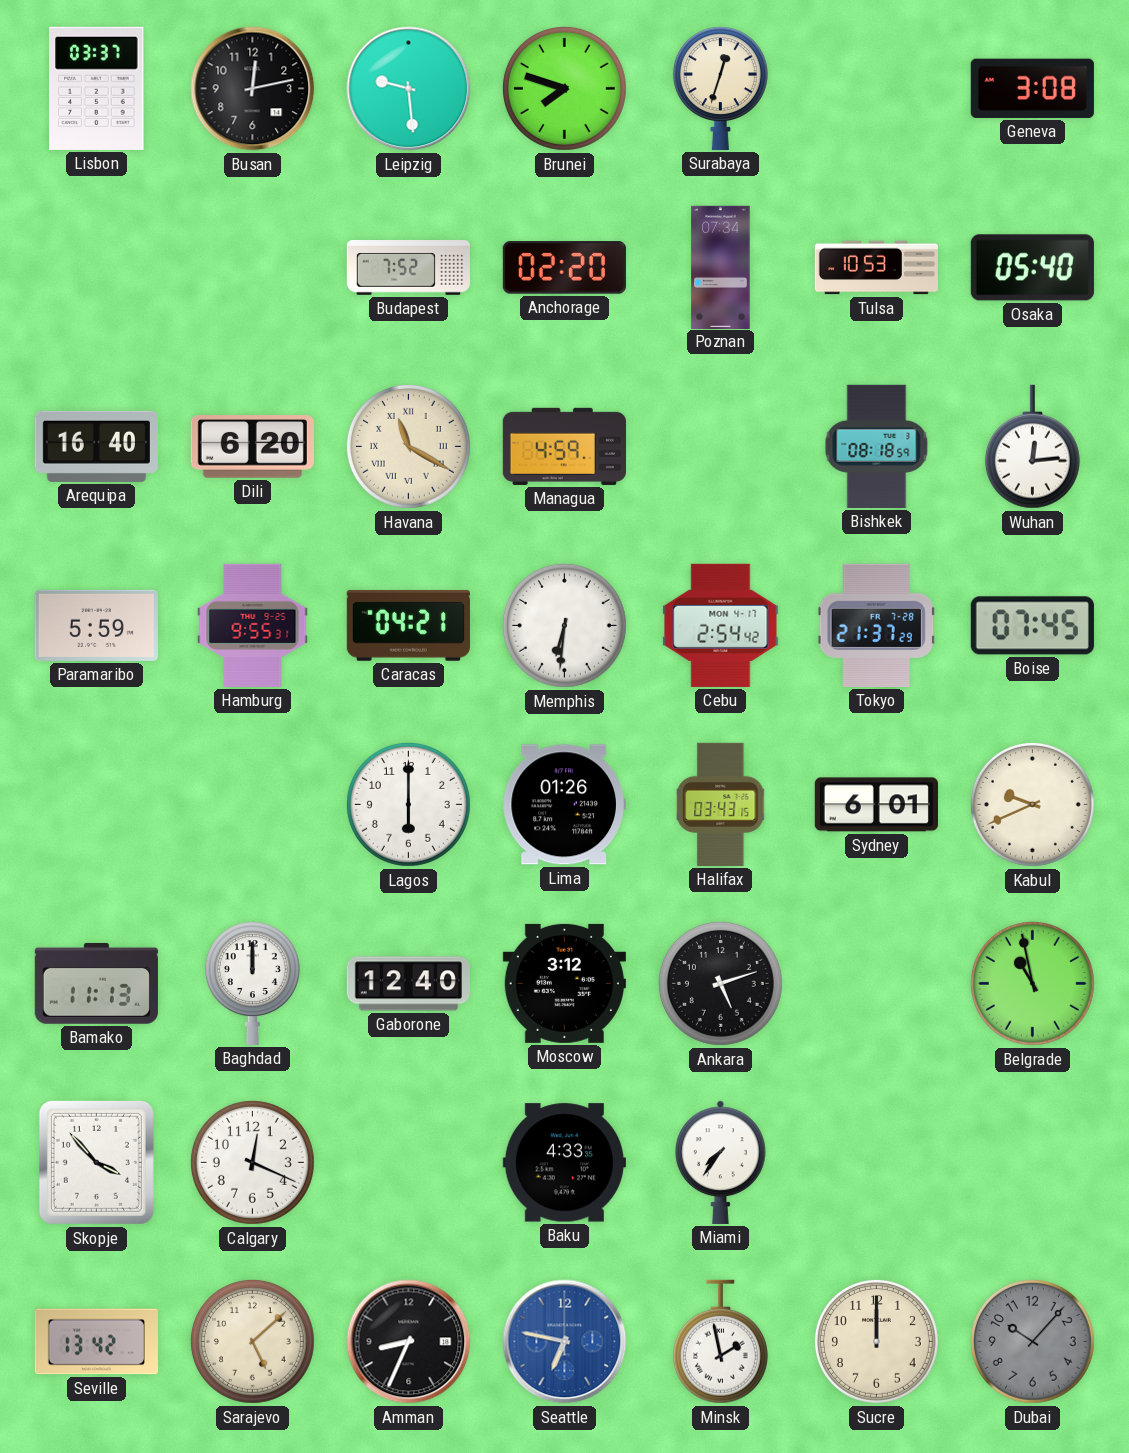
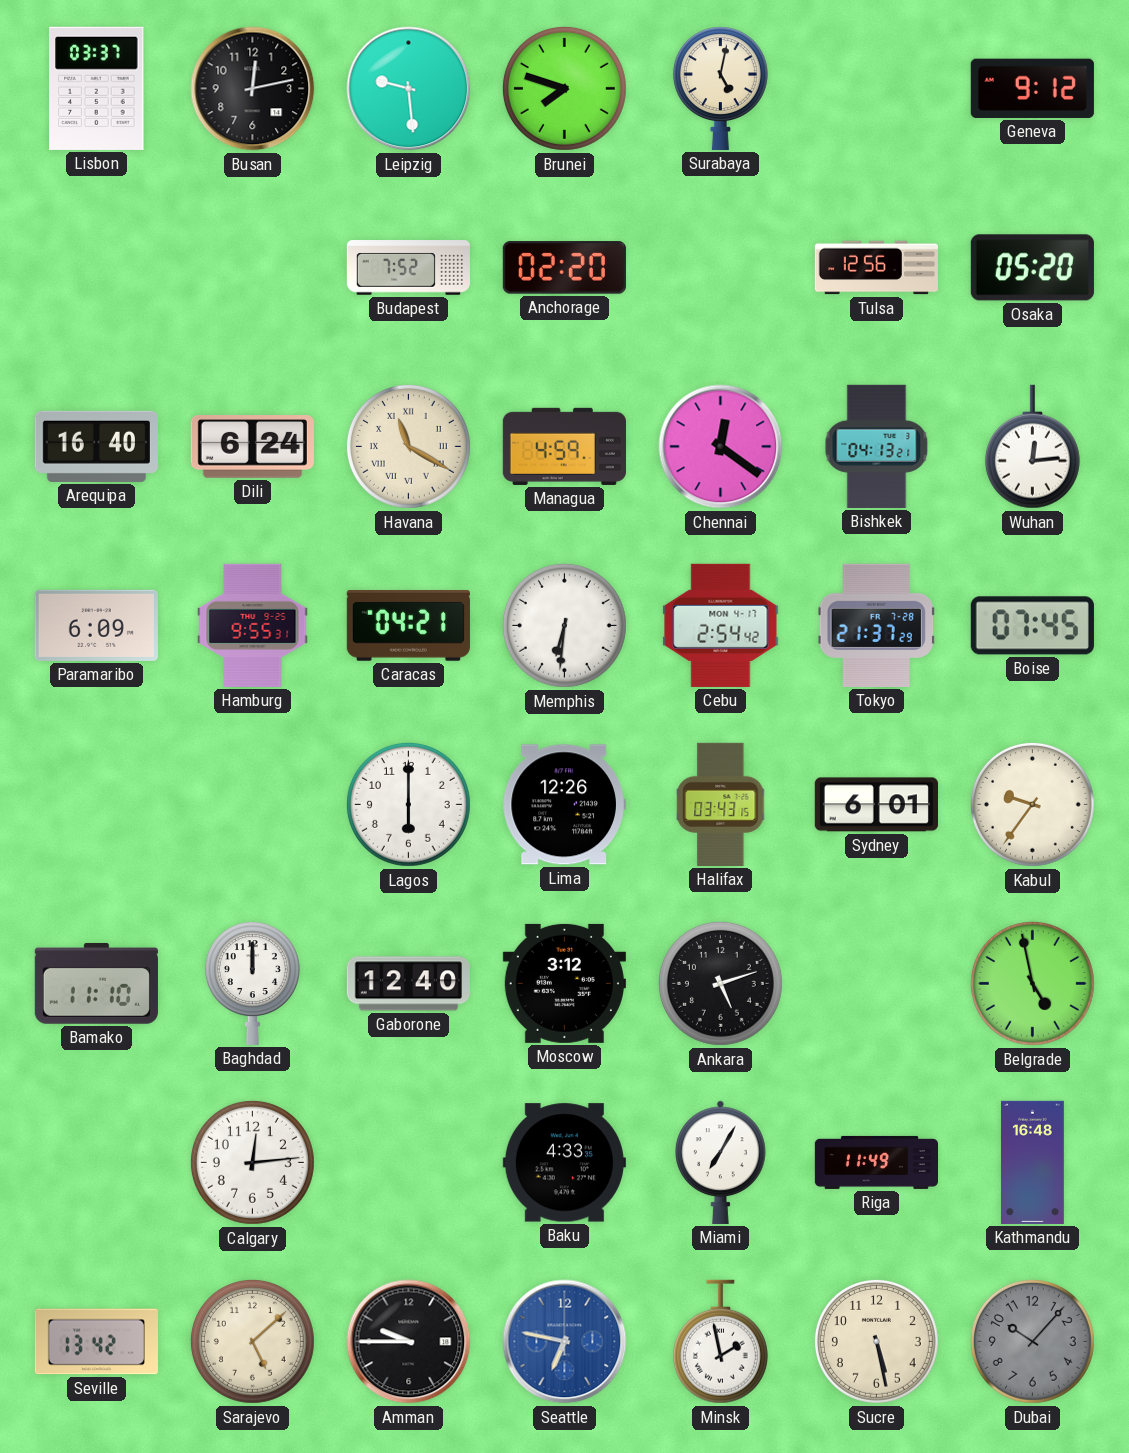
Surabaya: 12:33 -> 5:02
Geneva: 3:08 -> 9:12
Poznan: 07:34 -> none
Tulsa: 10:53 -> 12:56
Osaka: 05:40 -> 05:20
Dili: 6:20 -> 6:24
Chennai: none -> 12:21
Bishkek: 08:18 -> 04:13
Paramaribo: 5:59 -> 6:09
Lima: 01:26 -> 12:26
Kabul: 9:41 -> 9:36
Bamako: 11:13 -> 11:10
Belgrade: 10:58 -> 4:58
Skopje: 3:53 -> none
Calgary: 12:19 -> 12:14
Miami: 7:36 -> 7:05
Riga: none -> 11:49
Kathmandu: none -> 16:48
Amman: 8:34 -> 9:45
Sucre: 12:00 -> 5:28
